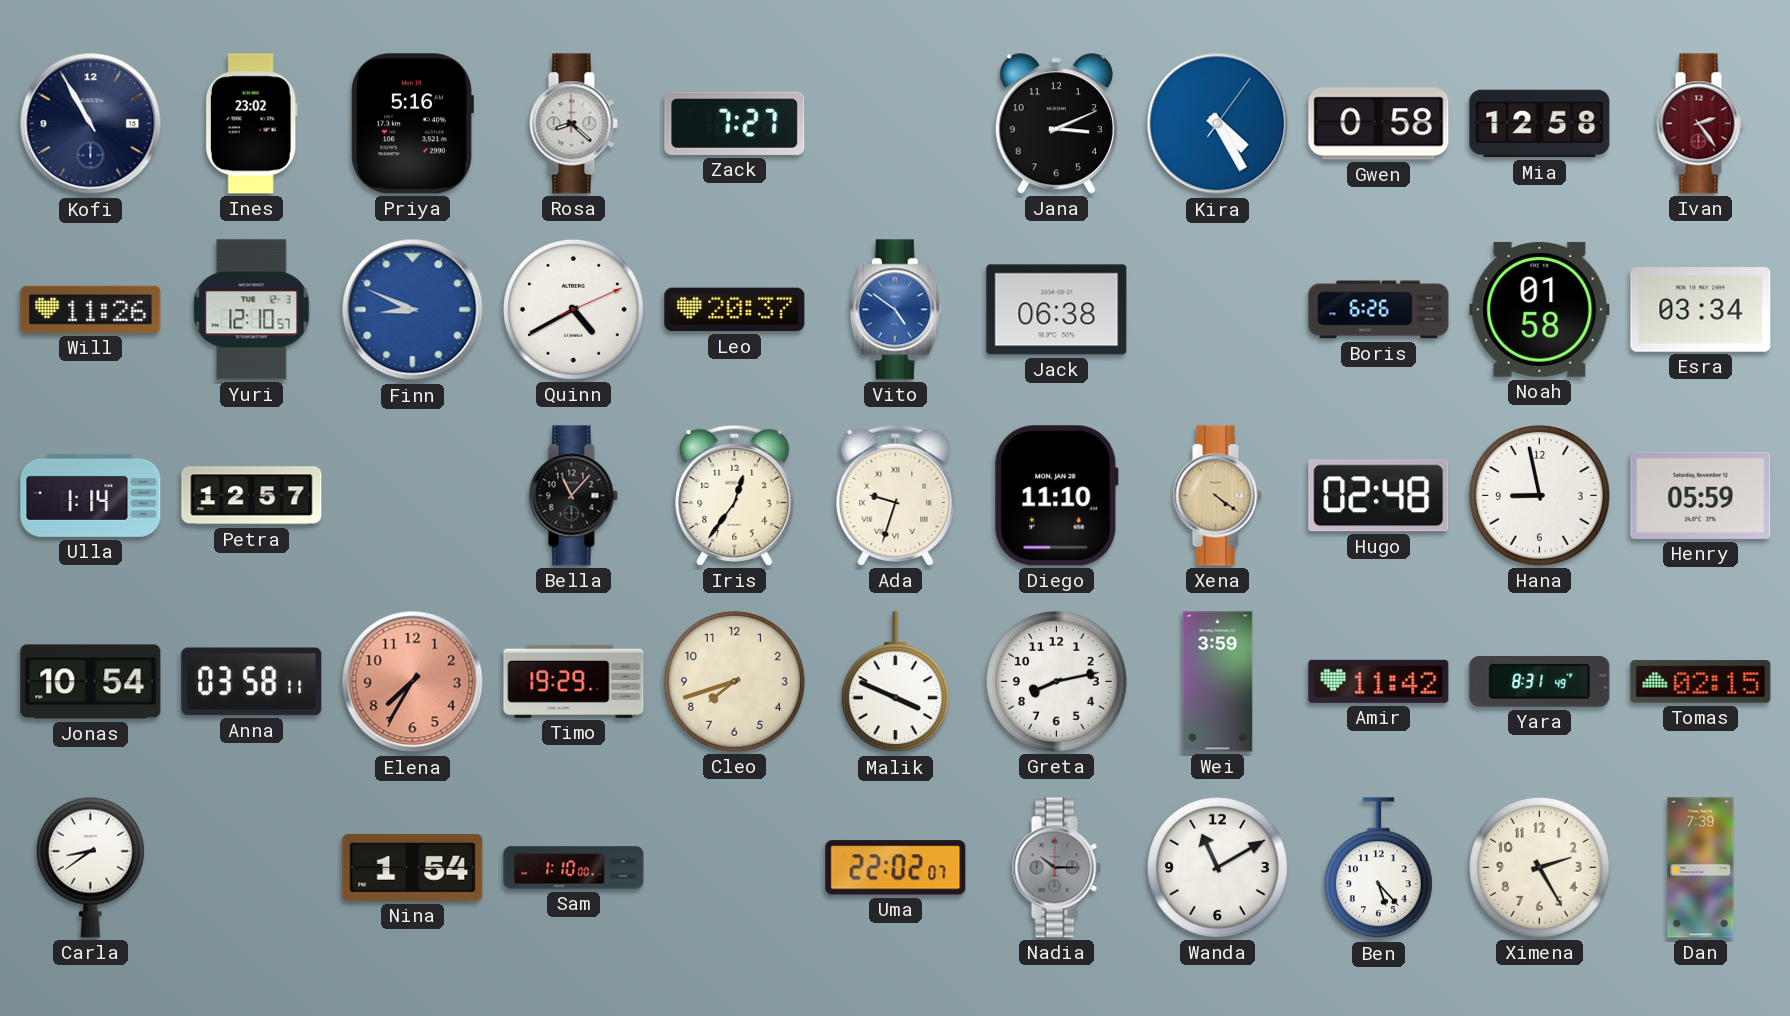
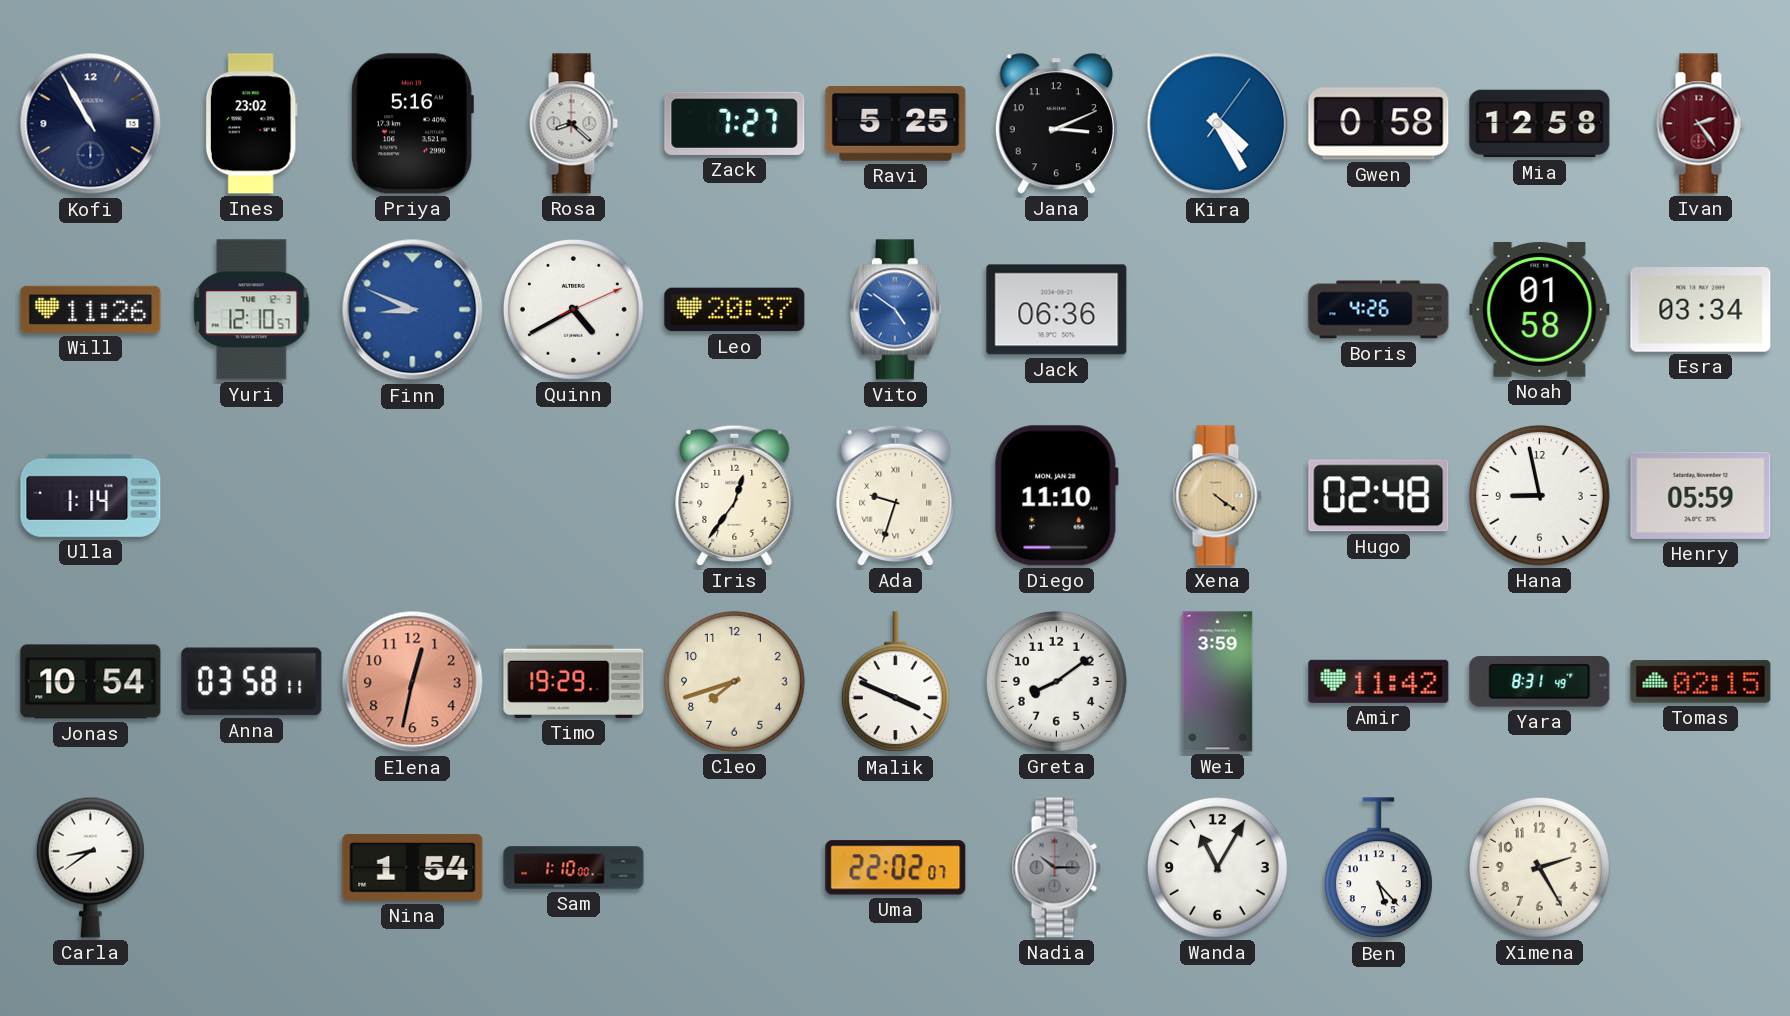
Ravi: none -> 5:25
Jack: 06:38 -> 06:36
Boris: 6:26 -> 4:26
Petra: 12:57 -> none
Bella: 11:07 -> none
Elena: 7:35 -> 12:32
Greta: 8:13 -> 8:09
Wanda: 11:10 -> 11:05
Dan: 7:39 -> none
